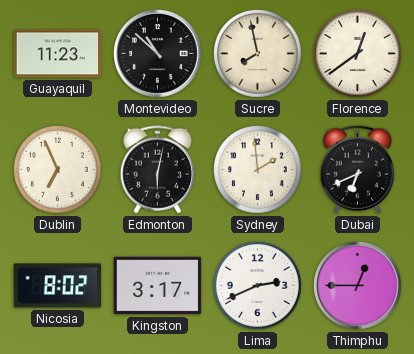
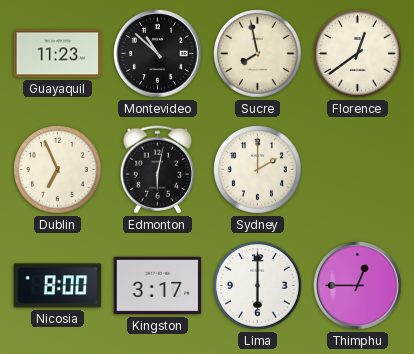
Sydney: 1:59 -> 2:00
Dubai: 6:41 -> none
Nicosia: 8:02 -> 8:00
Lima: 2:41 -> 6:00
